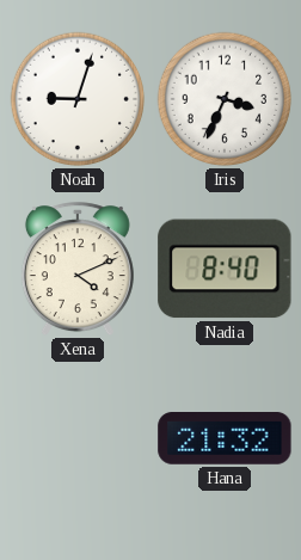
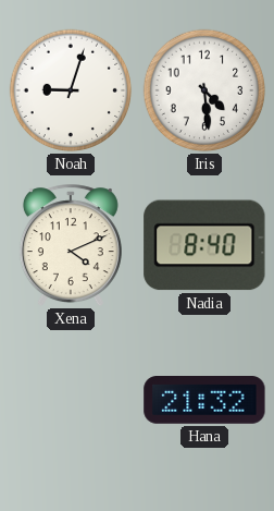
Iris: 3:34 -> 4:29
